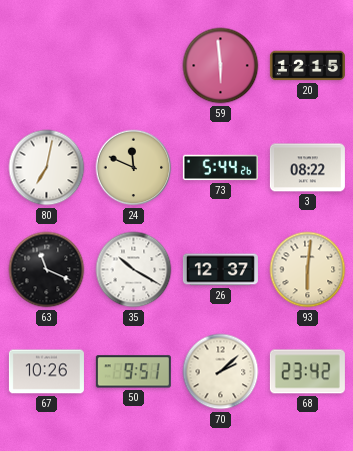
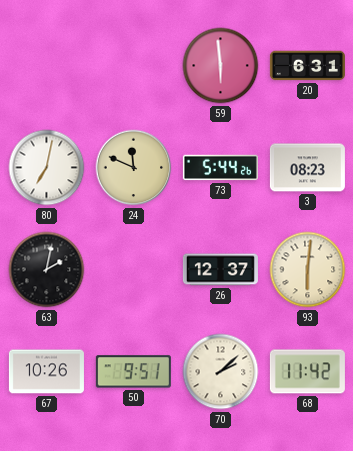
20: 12:15 -> 6:31
3: 08:22 -> 08:23
63: 11:19 -> 2:02
35: 10:20 -> none
68: 23:42 -> 11:42
